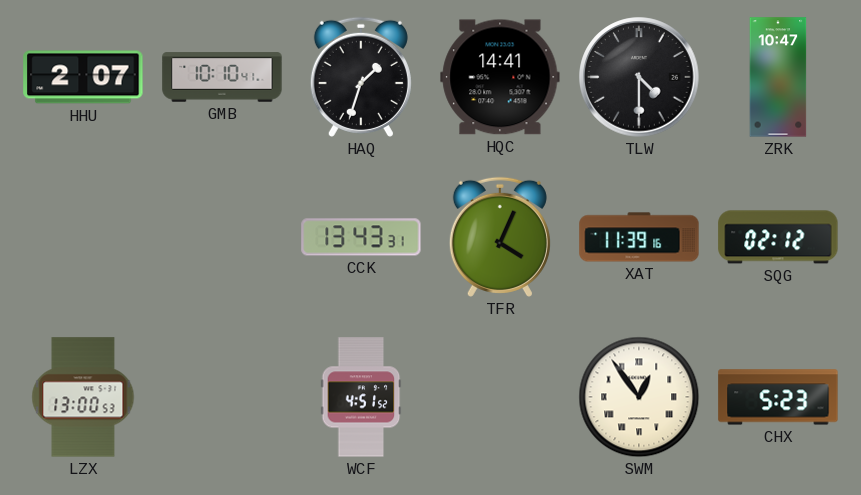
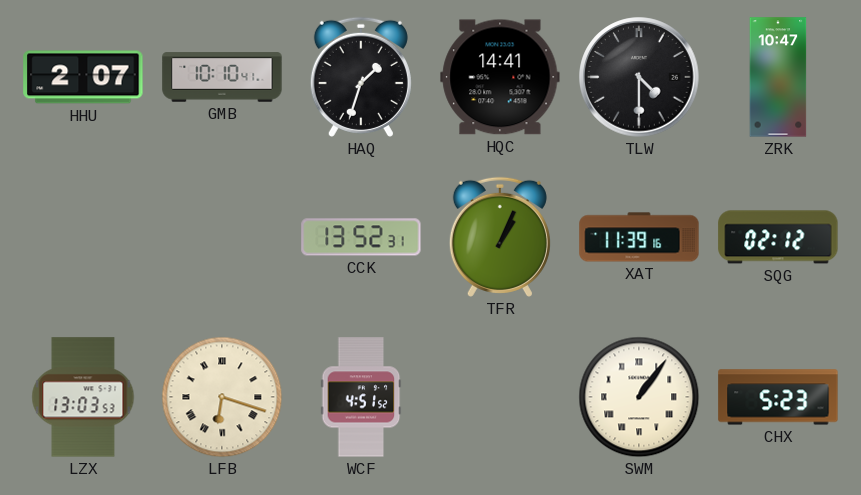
CCK: 13:43 -> 13:52
TFR: 4:04 -> 1:04
LZX: 13:00 -> 13:03
LFB: none -> 6:18
SWM: 12:54 -> 1:06
